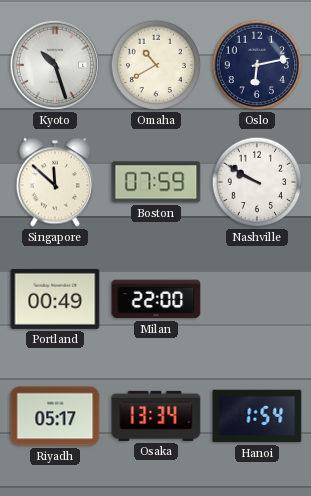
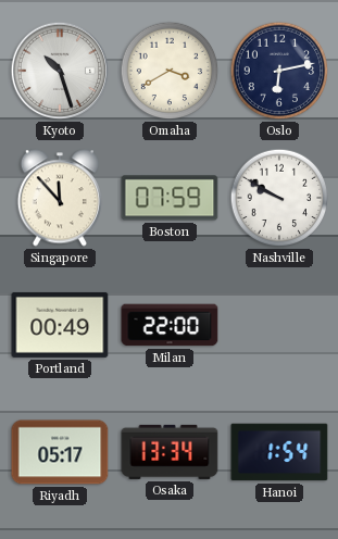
Omaha: 10:40 -> 3:40
Singapore: 11:52 -> 11:53
